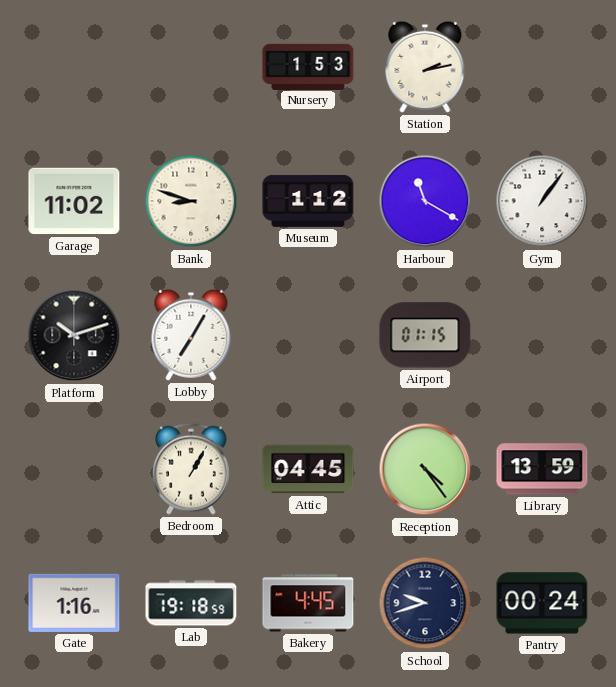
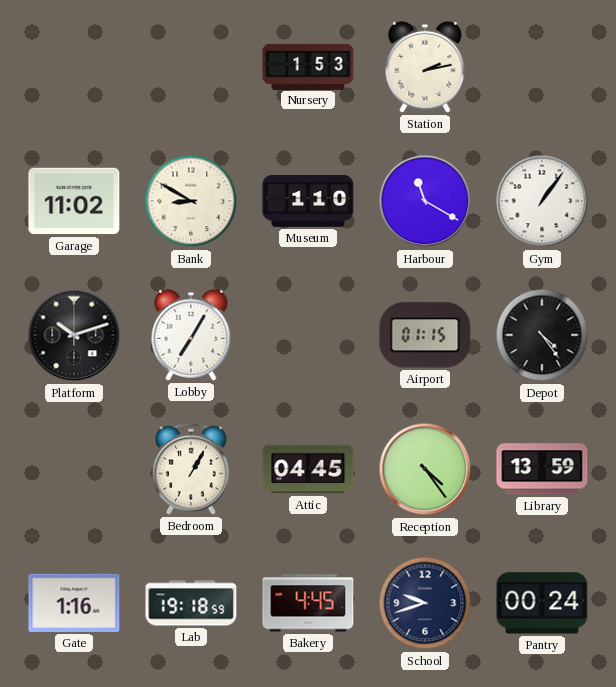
Bank: 8:48 -> 8:50
Museum: 1:12 -> 1:10
Depot: none -> 4:24
